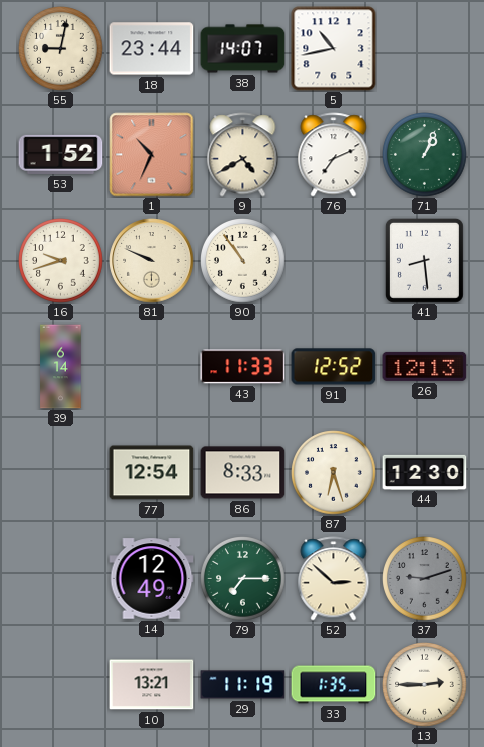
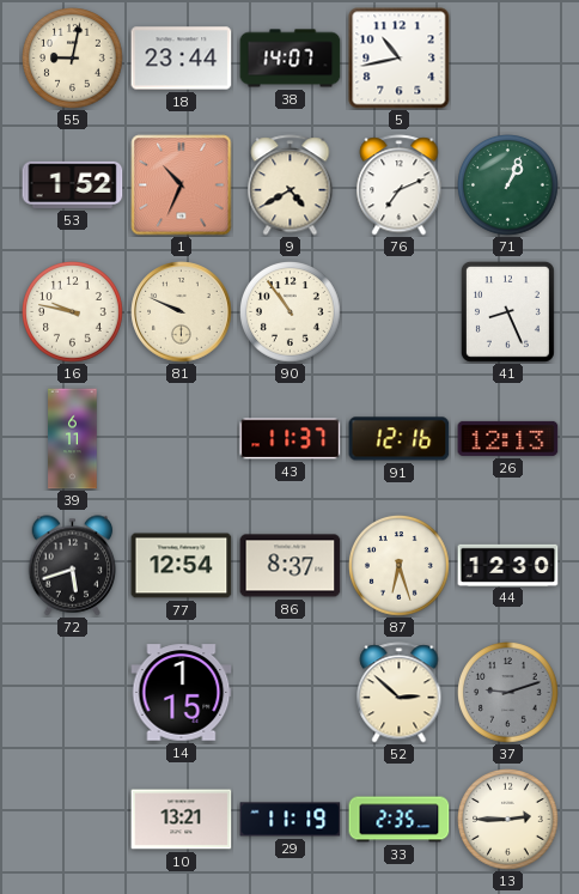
16: 9:42 -> 9:47
41: 8:29 -> 8:26
39: 6:14 -> 6:11
43: 11:33 -> 11:37
91: 12:52 -> 12:16
72: none -> 5:42
86: 8:33 -> 8:37
14: 12:49 -> 1:15
79: 7:15 -> none
33: 1:35 -> 2:35
